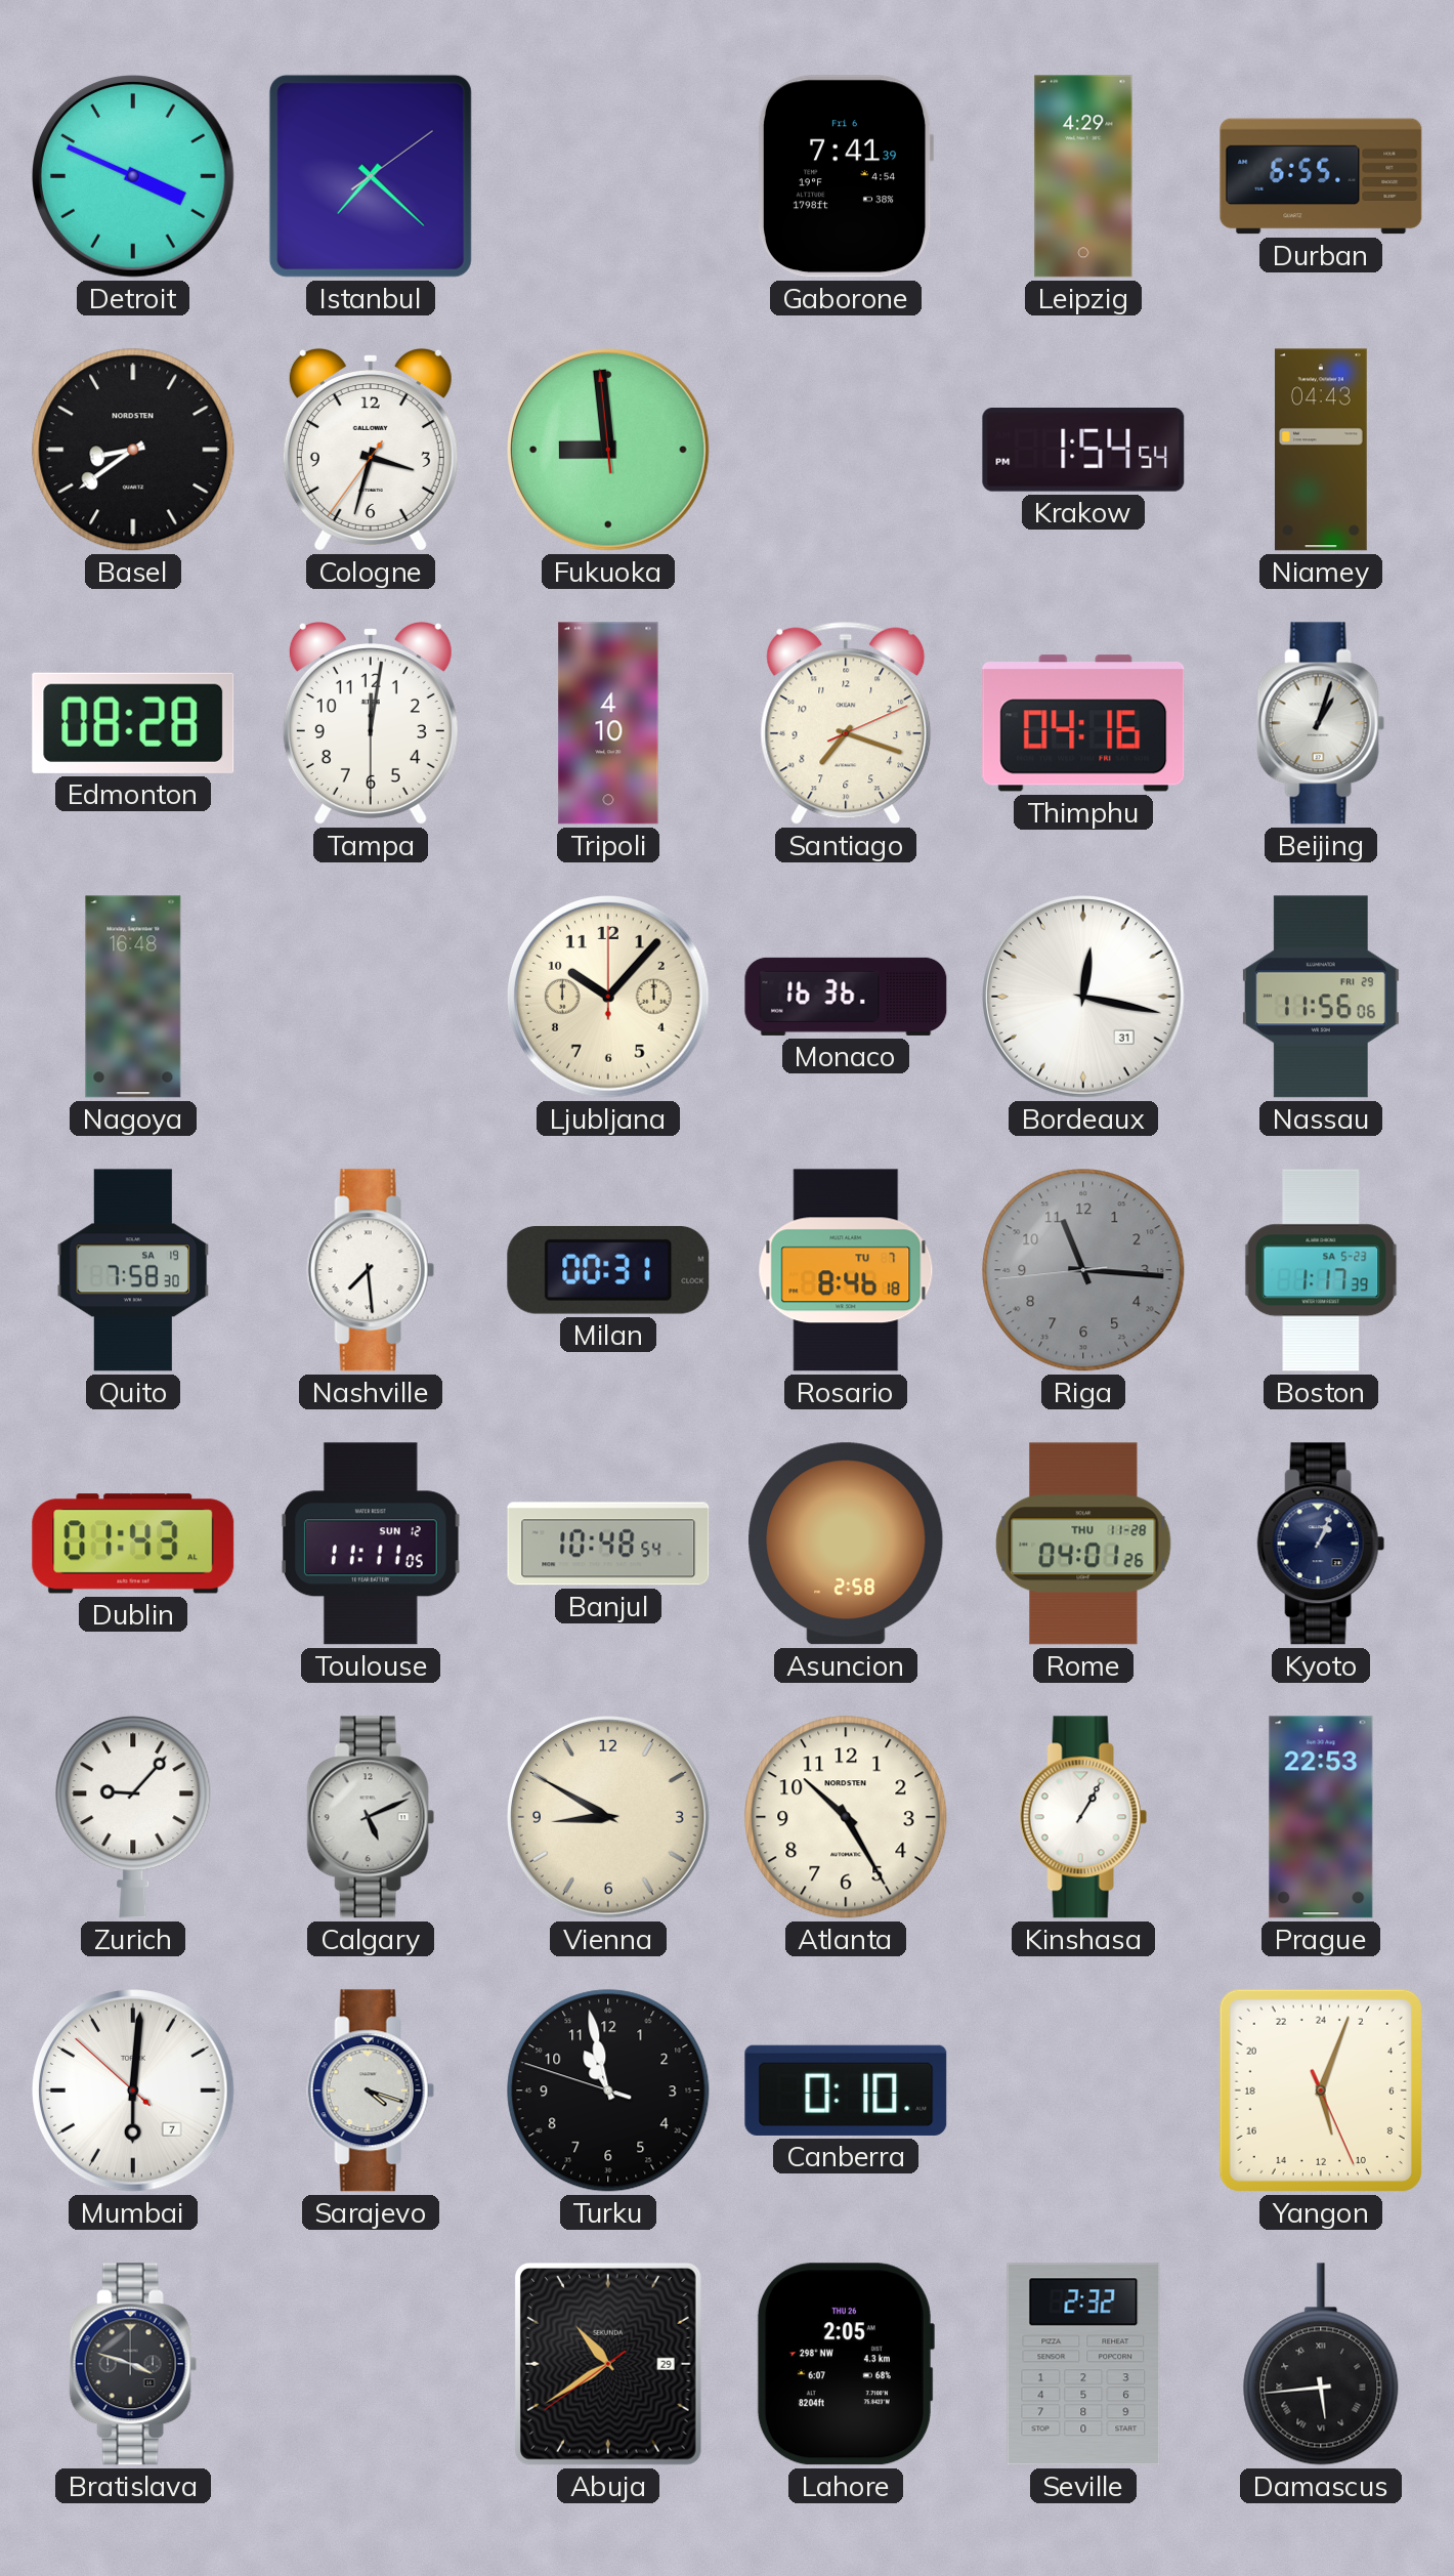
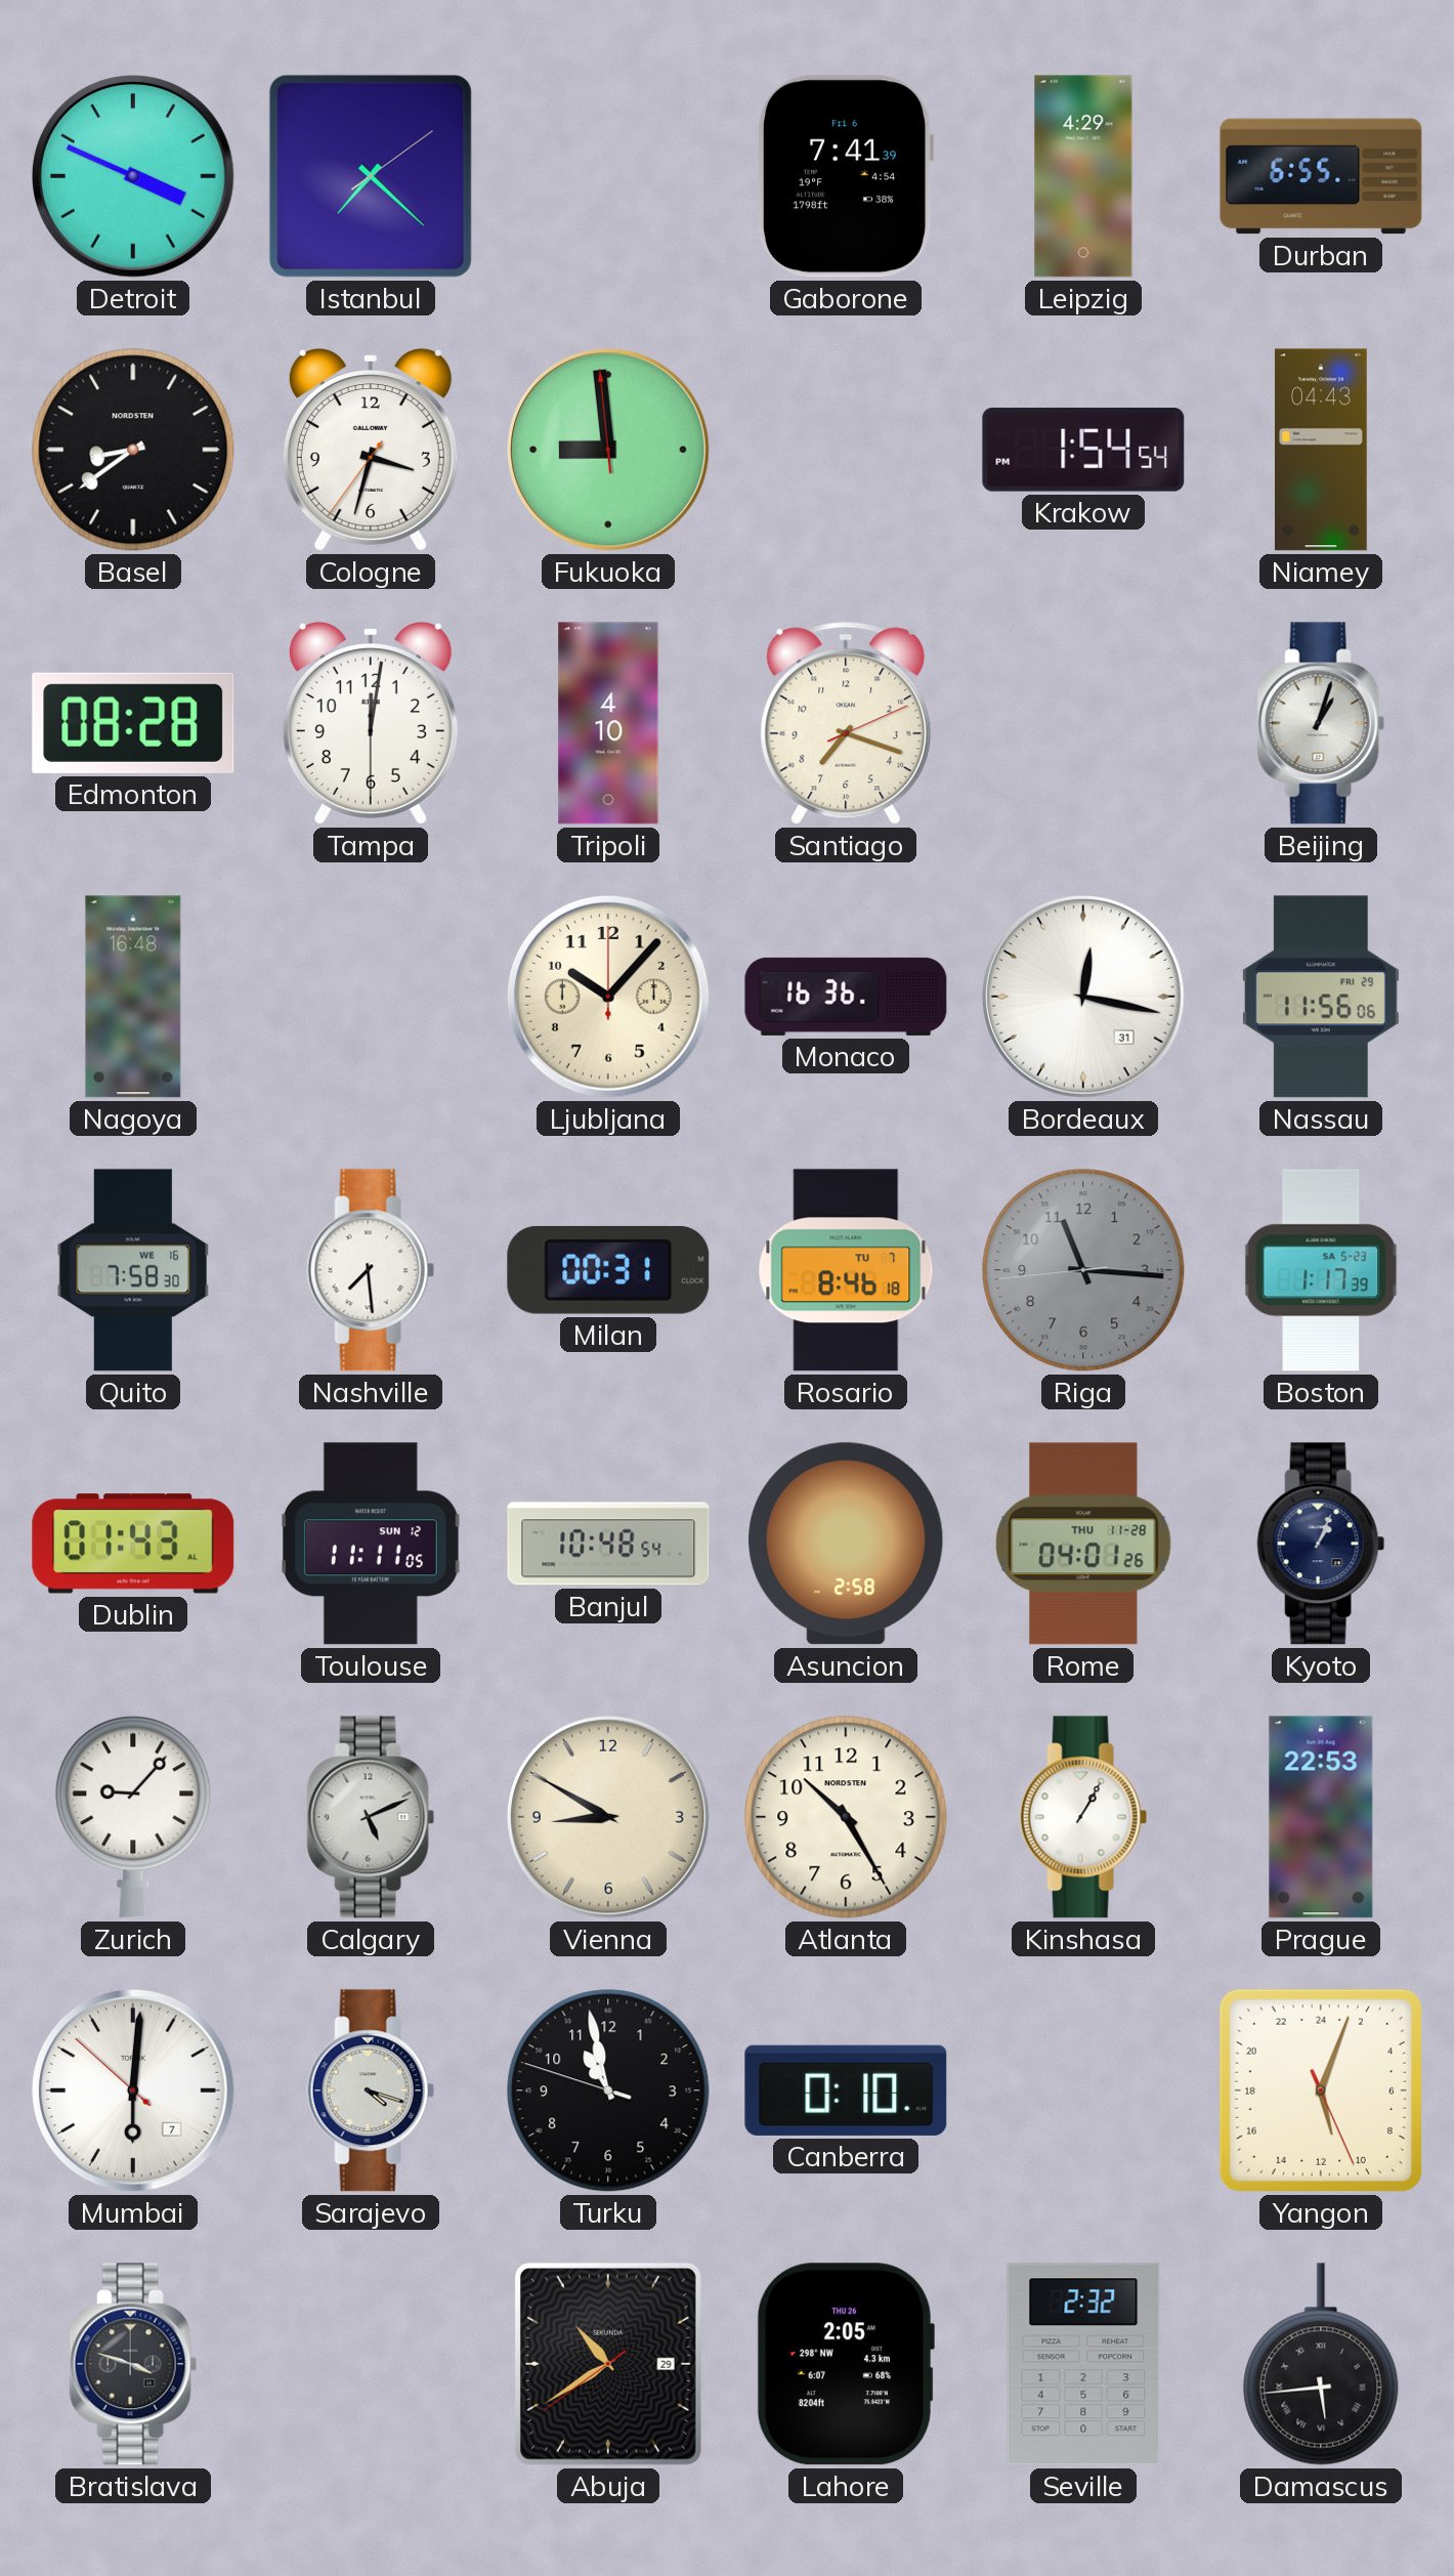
Thimphu: 04:16 -> none
Quito date: SA 19 -> WE 16
